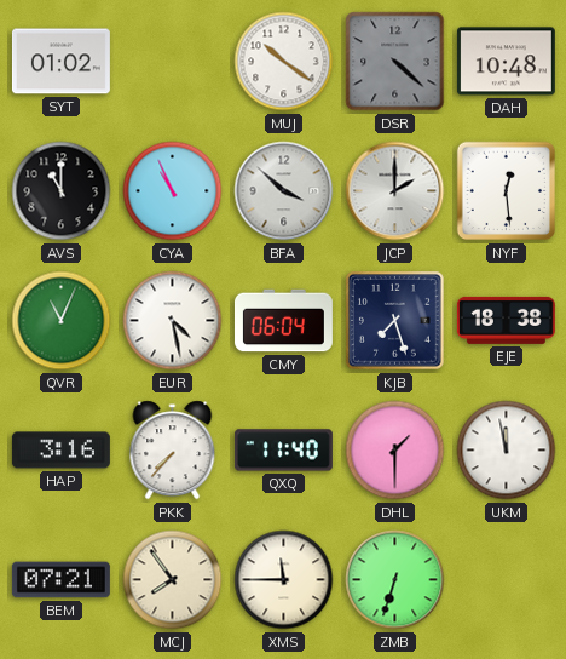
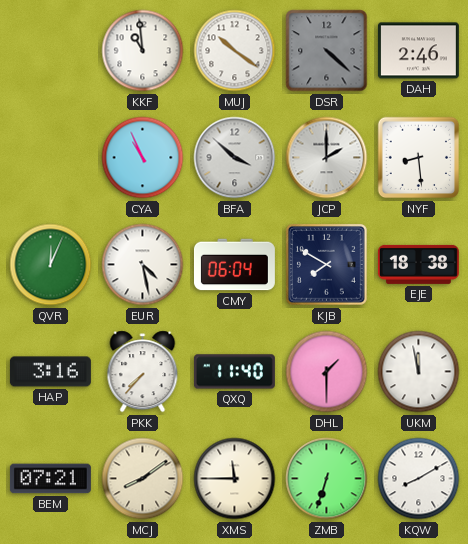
SYT: 01:02 -> none
KKF: none -> 10:59
DAH: 10:48 -> 2:46
AVS: 11:00 -> none
NYF: 12:29 -> 8:29
QVR: 11:04 -> 12:04
KJB: 7:27 -> 7:50
MCJ: 7:54 -> 8:09
KQW: none -> 8:10
